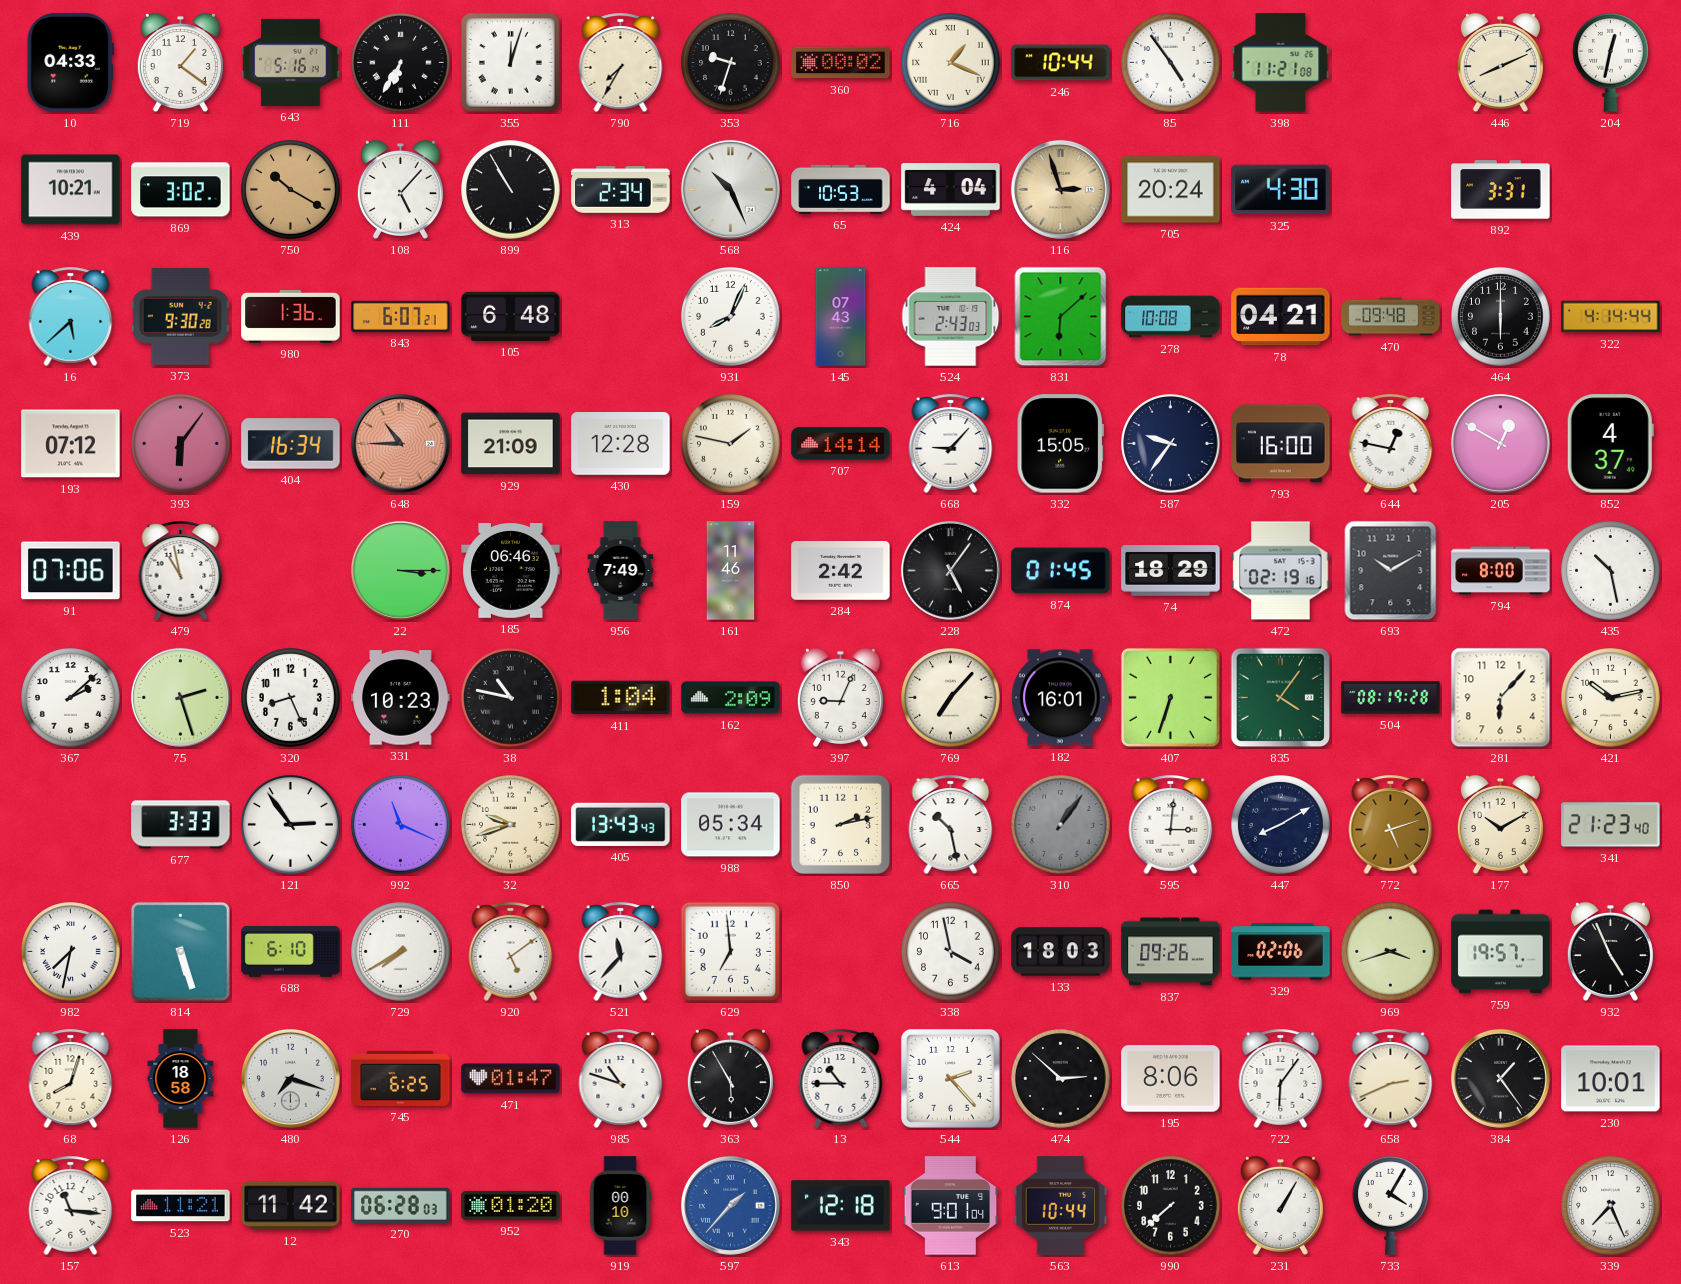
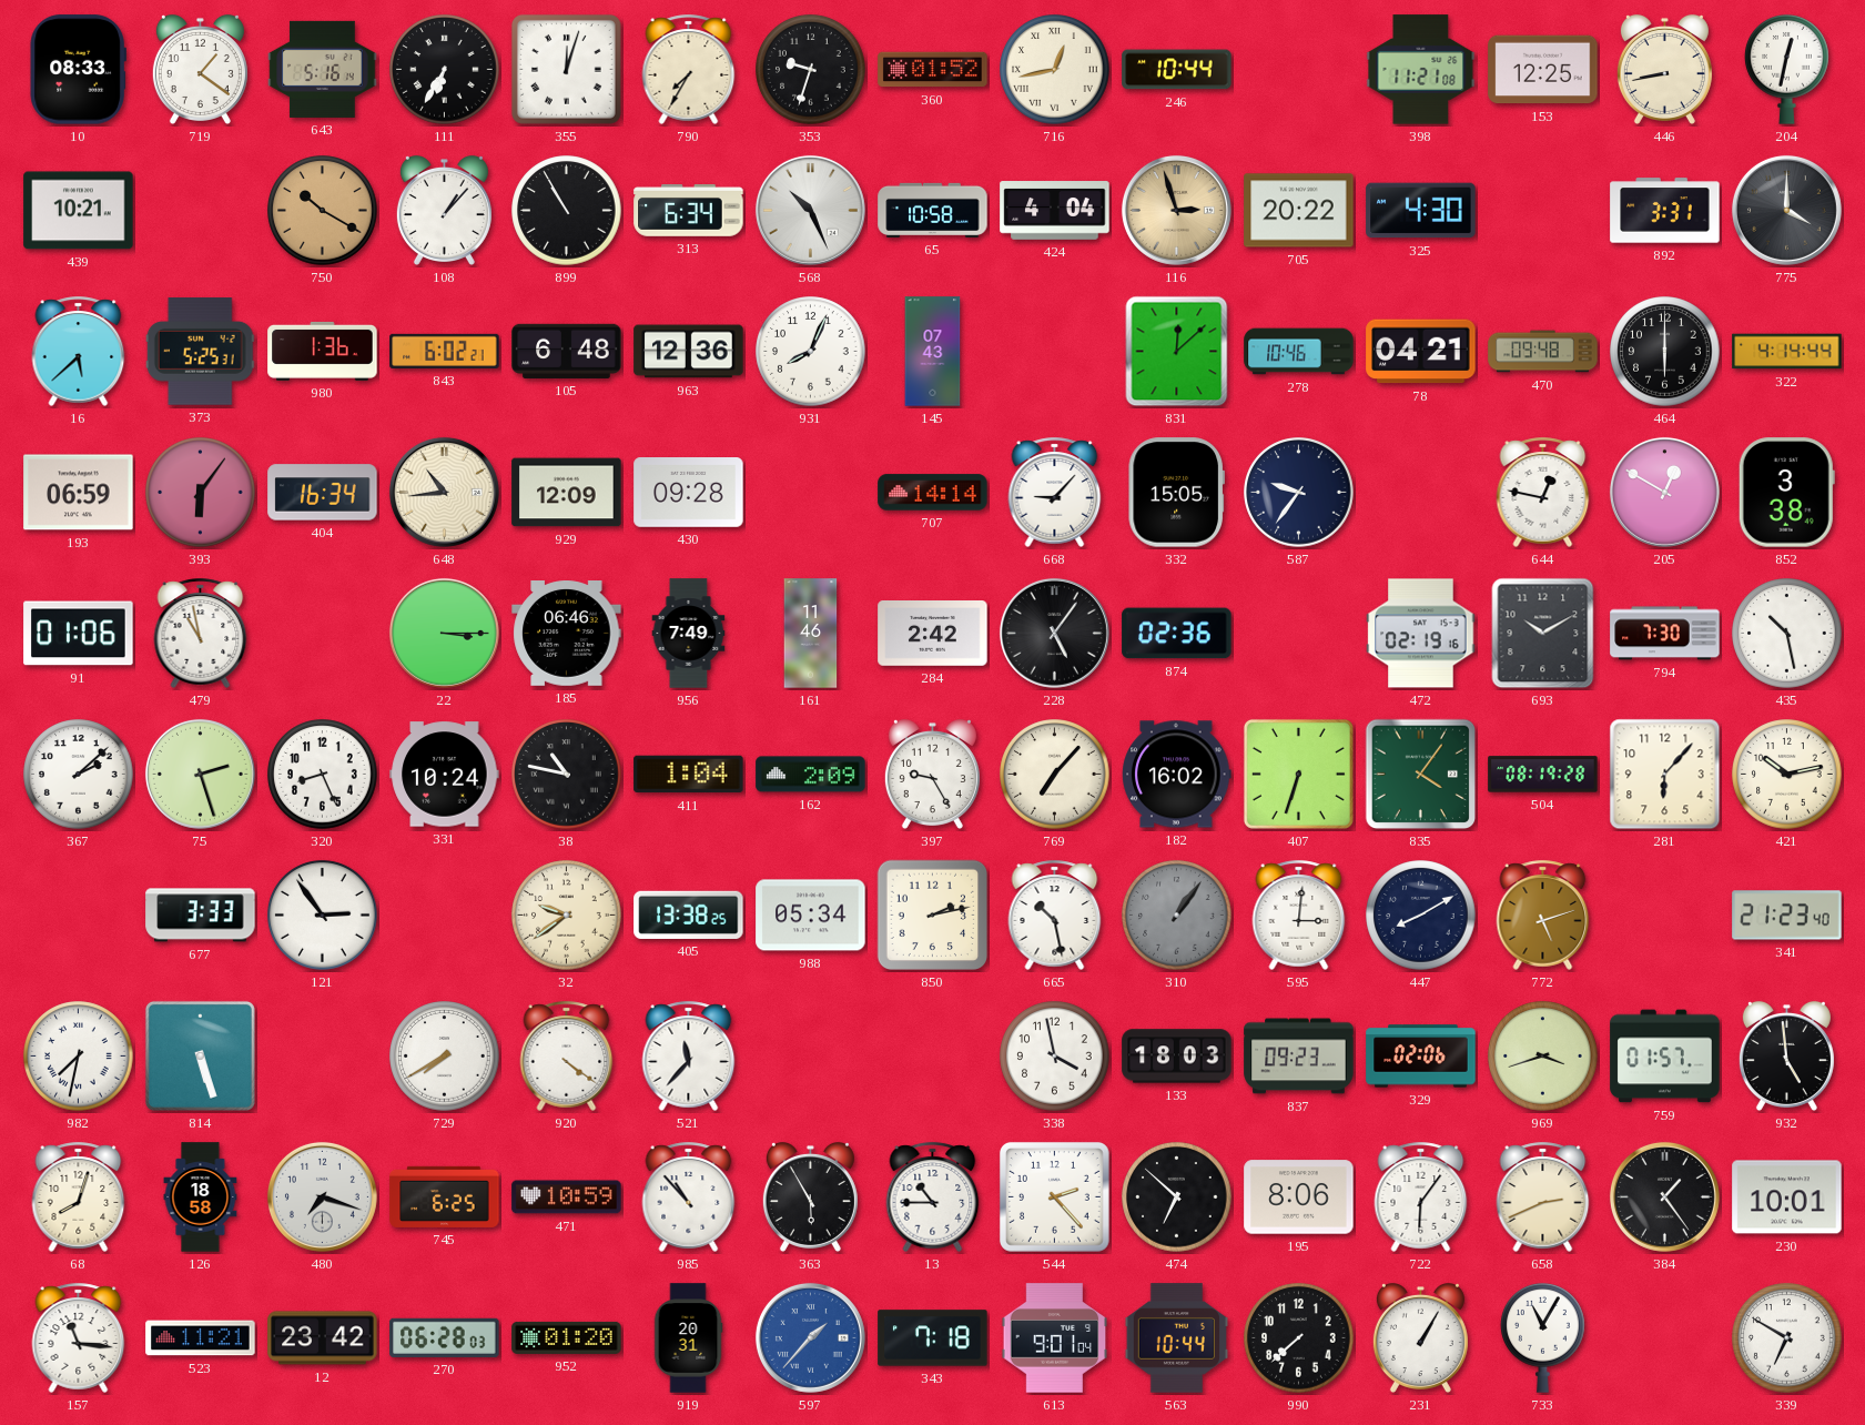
10: 04:33 -> 08:33
360: 00:02 -> 01:52
716: 1:19 -> 12:43
85: 4:54 -> none
153: none -> 12:25
446: 8:11 -> 8:43
869: 3:02 -> none
108: 5:07 -> 1:07
313: 2:34 -> 6:34
65: 10:53 -> 10:58
705: 20:24 -> 20:22
775: none -> 4:00
373: 9:30 -> 5:25
843: 6:07 -> 6:02
963: none -> 12:36
524: 2:43 -> none
831: 6:08 -> 12:08
278: 10:08 -> 10:46
193: 07:12 -> 06:59
648: 10:45 -> 10:44
648 dial: salmon -> cream
929: 21:09 -> 12:09
430: 12:28 -> 09:28
159: 1:47 -> none
793: 16:00 -> none
852: 4:37 -> 3:38
91: 07:06 -> 01:06
874: 01:45 -> 02:36
74: 18:29 -> none
794: 8:00 -> 7:30
331: 10:23 -> 10:24
397: 9:04 -> 9:25
182: 16:01 -> 16:02
992: 11:19 -> none
32: 9:42 -> 9:39
405: 13:43 -> 13:38
177: 10:10 -> none
688: 6:10 -> none
920: 5:09 -> 4:21
629: 6:59 -> none
837: 09:26 -> 09:23
759: 19:57 -> 01:57
932: 4:56 -> 4:59
471: 01:47 -> 10:59
985: 10:48 -> 10:53
474: 2:52 -> 6:52
12: 11:42 -> 23:42
919: 00:10 -> 20:31
343: 12:18 -> 7:18
733: 4:05 -> 11:05
339: 7:26 -> 6:50
